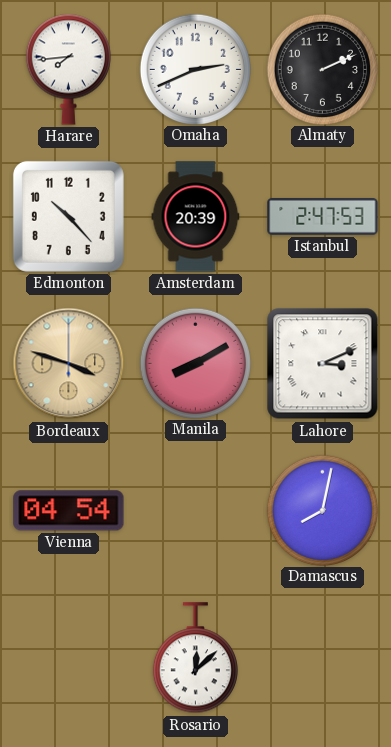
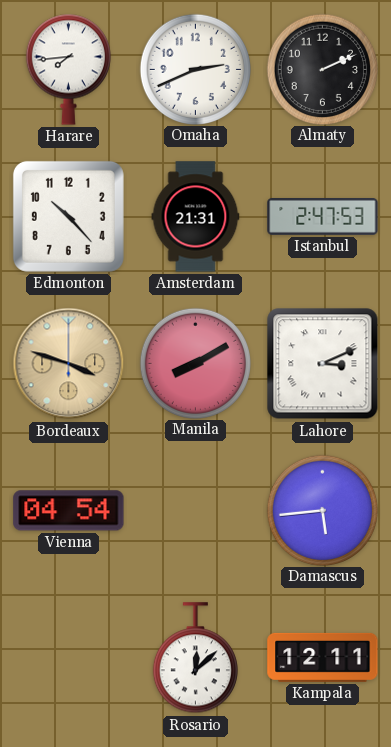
Amsterdam: 20:39 -> 21:31
Damascus: 8:02 -> 5:44
Kampala: none -> 12:11
